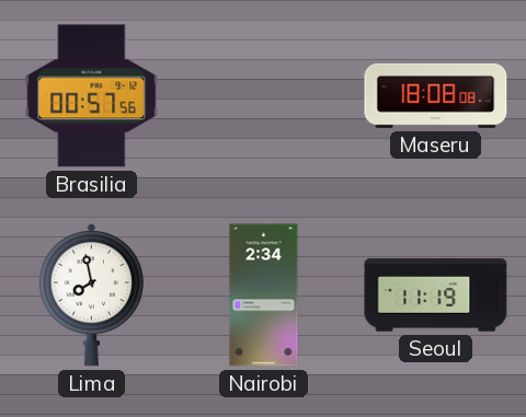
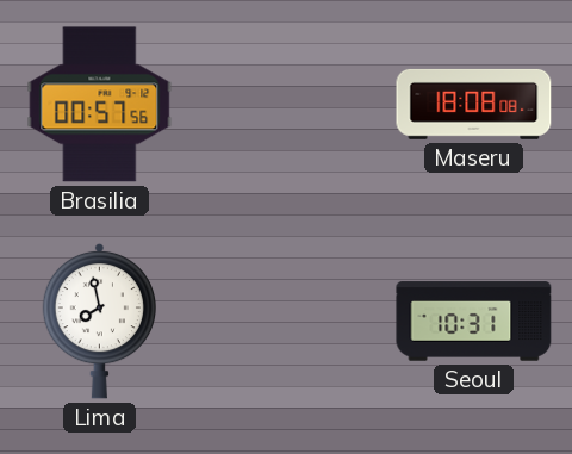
Nairobi: 2:34 -> none
Seoul: 11:19 -> 10:31
